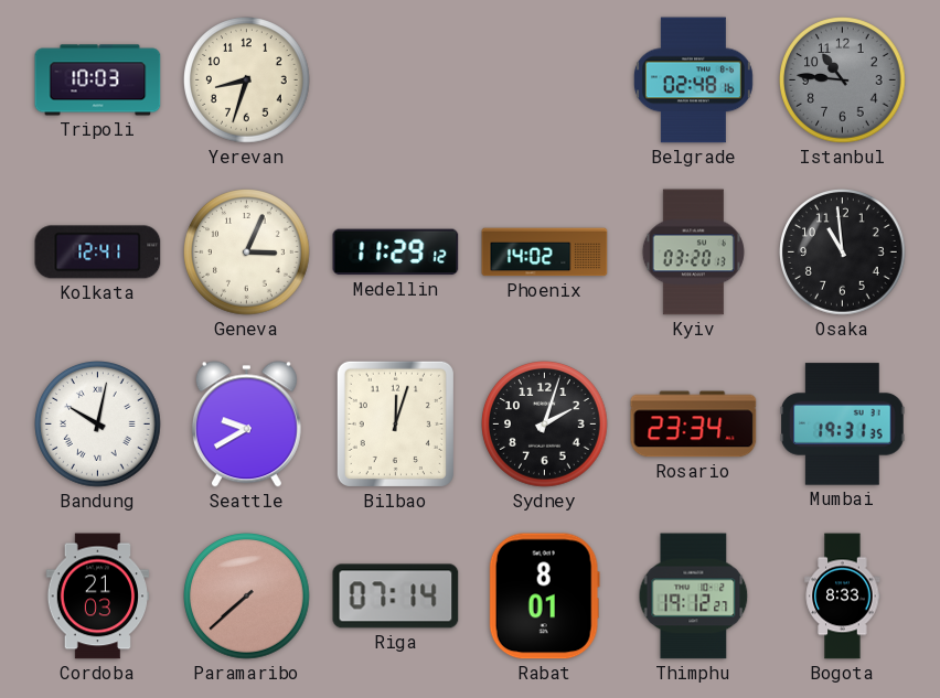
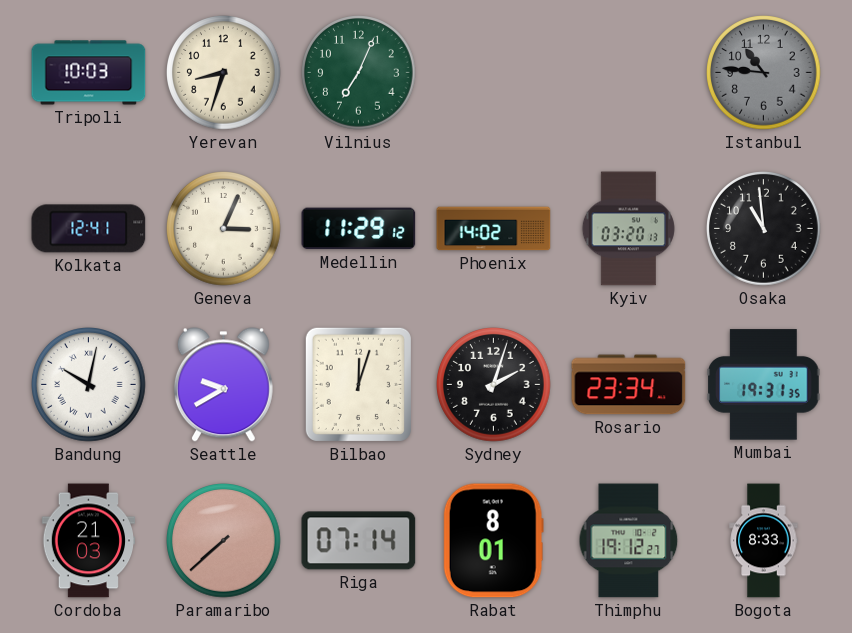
Vilnius: none -> 7:04
Belgrade: 02:48 -> none
